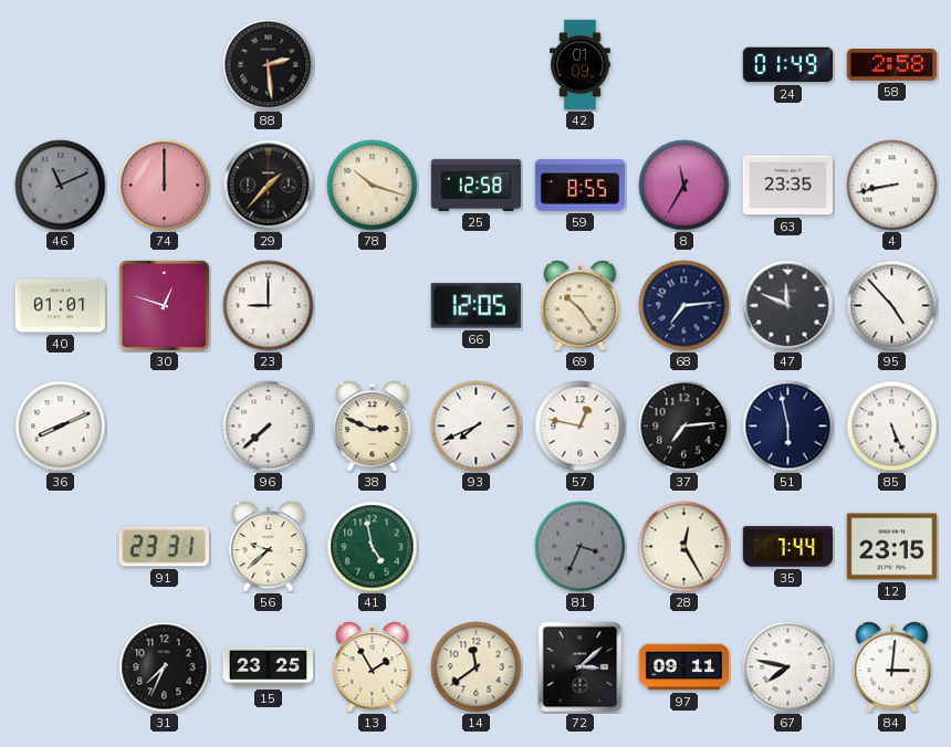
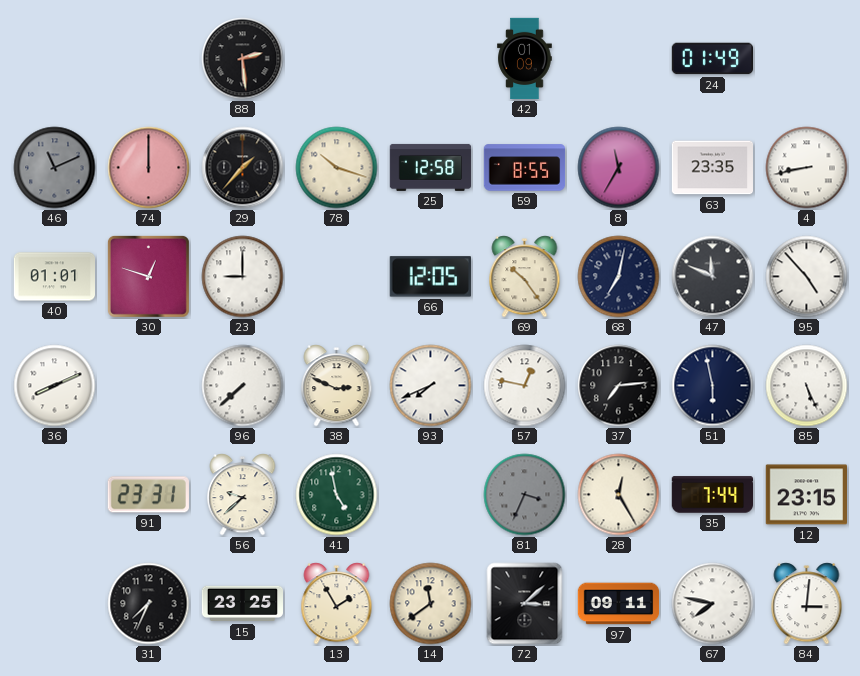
58: 2:58 -> none
68: 7:14 -> 7:02
